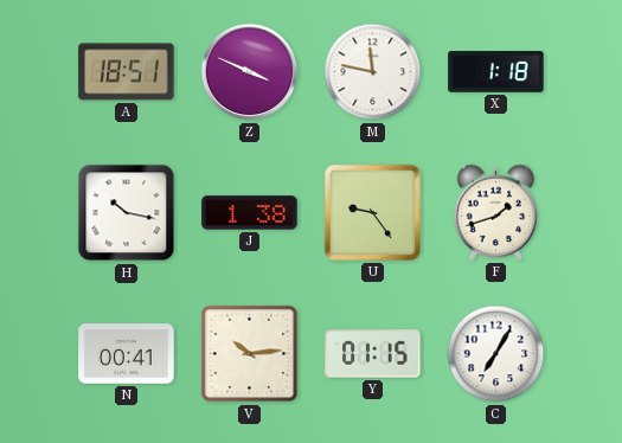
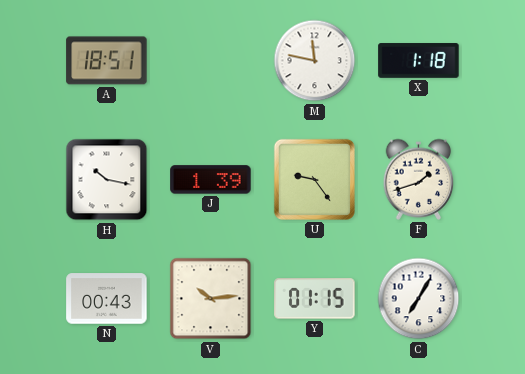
Z: 3:49 -> none
J: 1:38 -> 1:39
N: 00:41 -> 00:43
